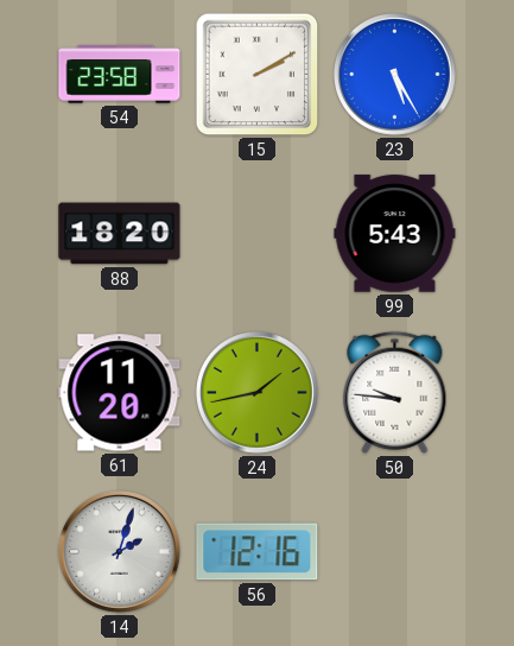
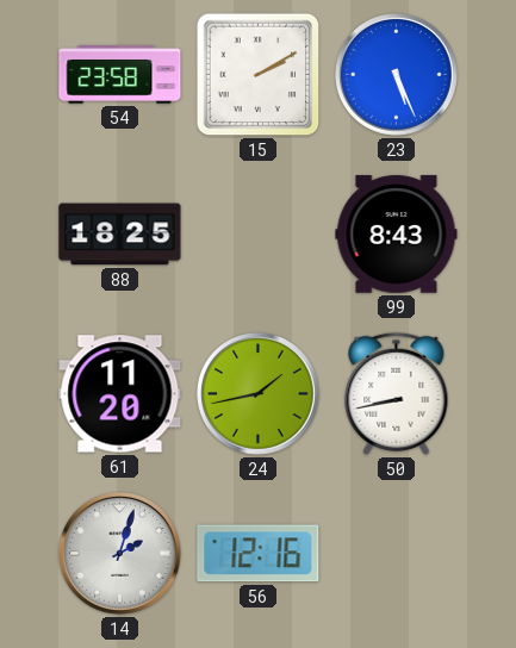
23: 5:25 -> 5:26
88: 18:20 -> 18:25
99: 5:43 -> 8:43
50: 9:46 -> 8:43
